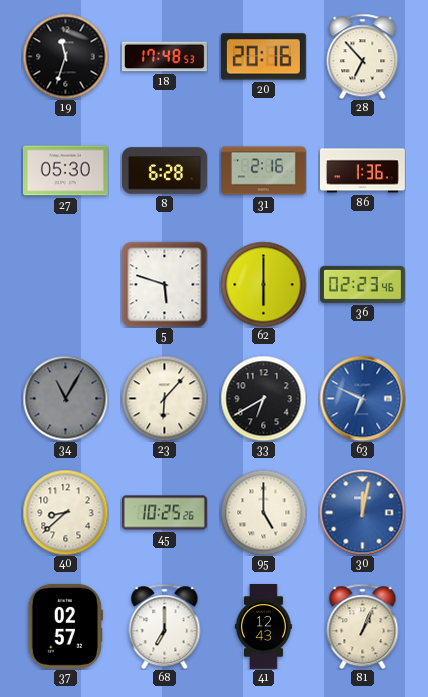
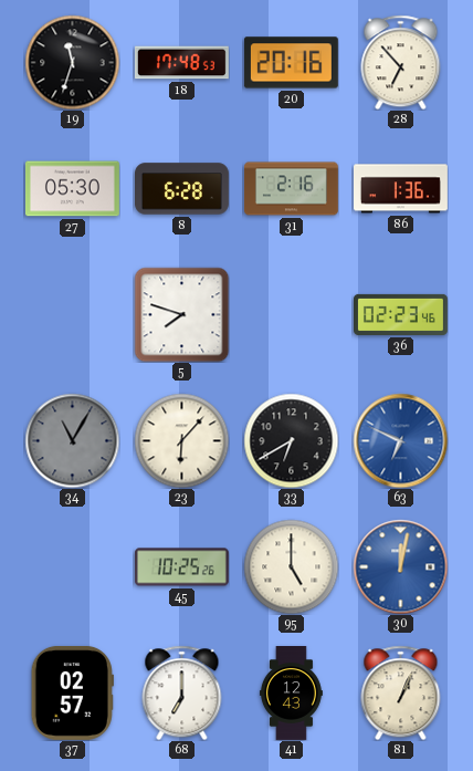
5: 5:48 -> 7:48
62: 6:00 -> none
40: 8:38 -> none
